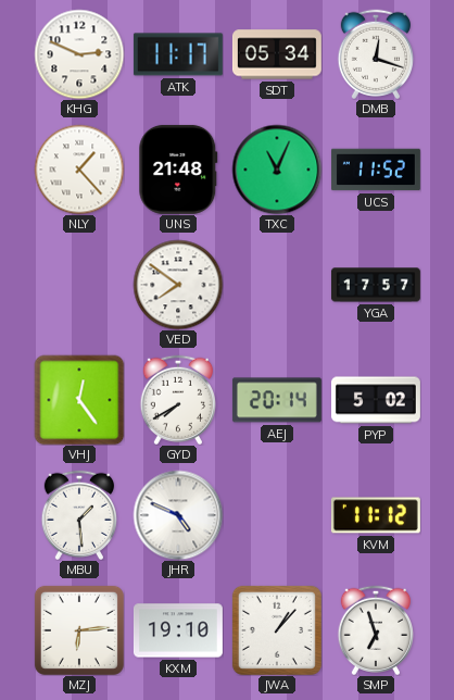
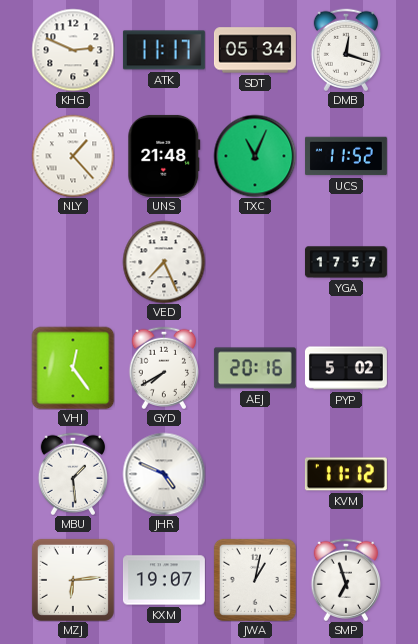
VED: 7:51 -> 7:26
AEJ: 20:14 -> 20:16
KXM: 19:10 -> 19:07
JWA: 1:07 -> 1:02
